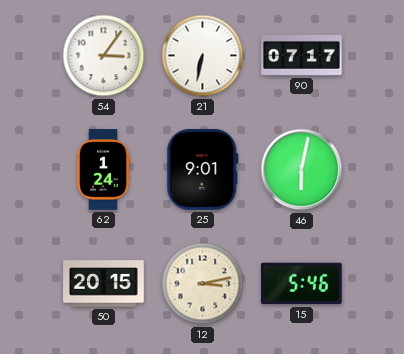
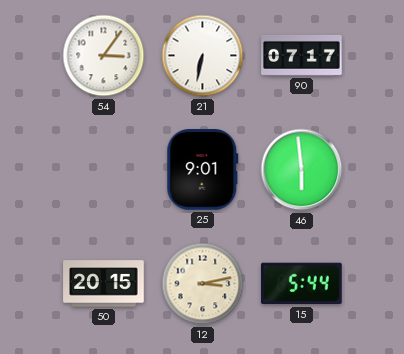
62: 1:24 -> none
46: 6:02 -> 5:59
15: 5:46 -> 5:44
